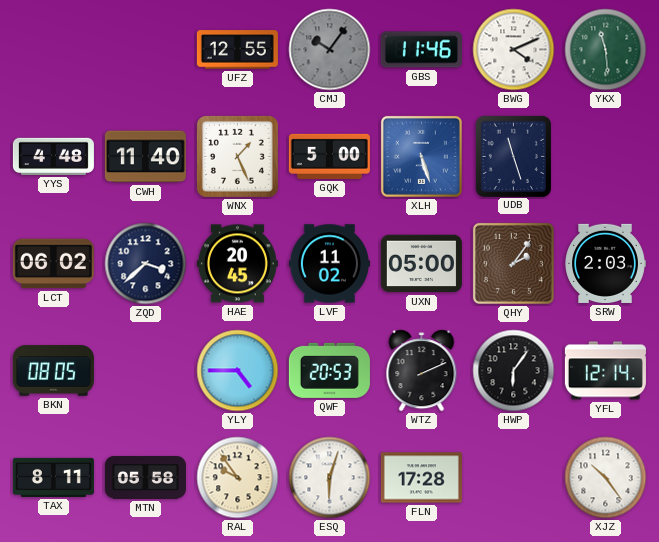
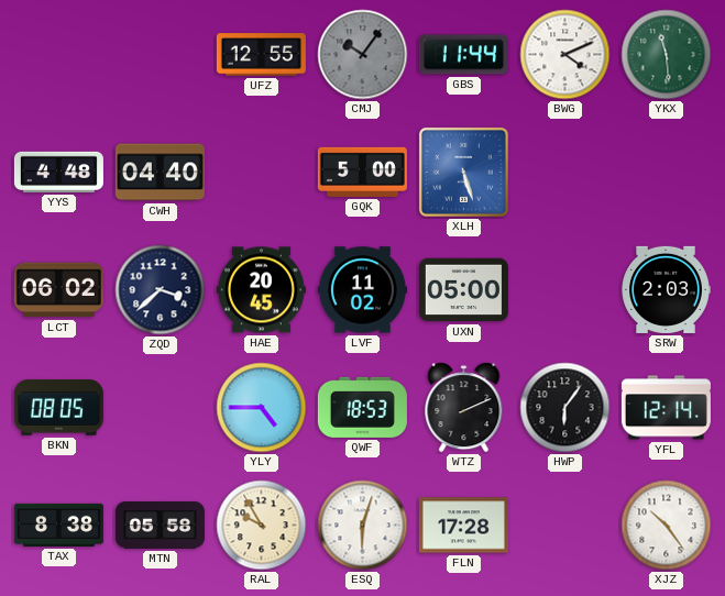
GBS: 11:46 -> 11:44
CWH: 11:40 -> 04:40
WNX: 1:26 -> none
UDB: 11:27 -> none
QHY: 2:06 -> none
QWF: 20:53 -> 18:53
TAX: 8:11 -> 8:38
RAL: 9:54 -> 9:55
